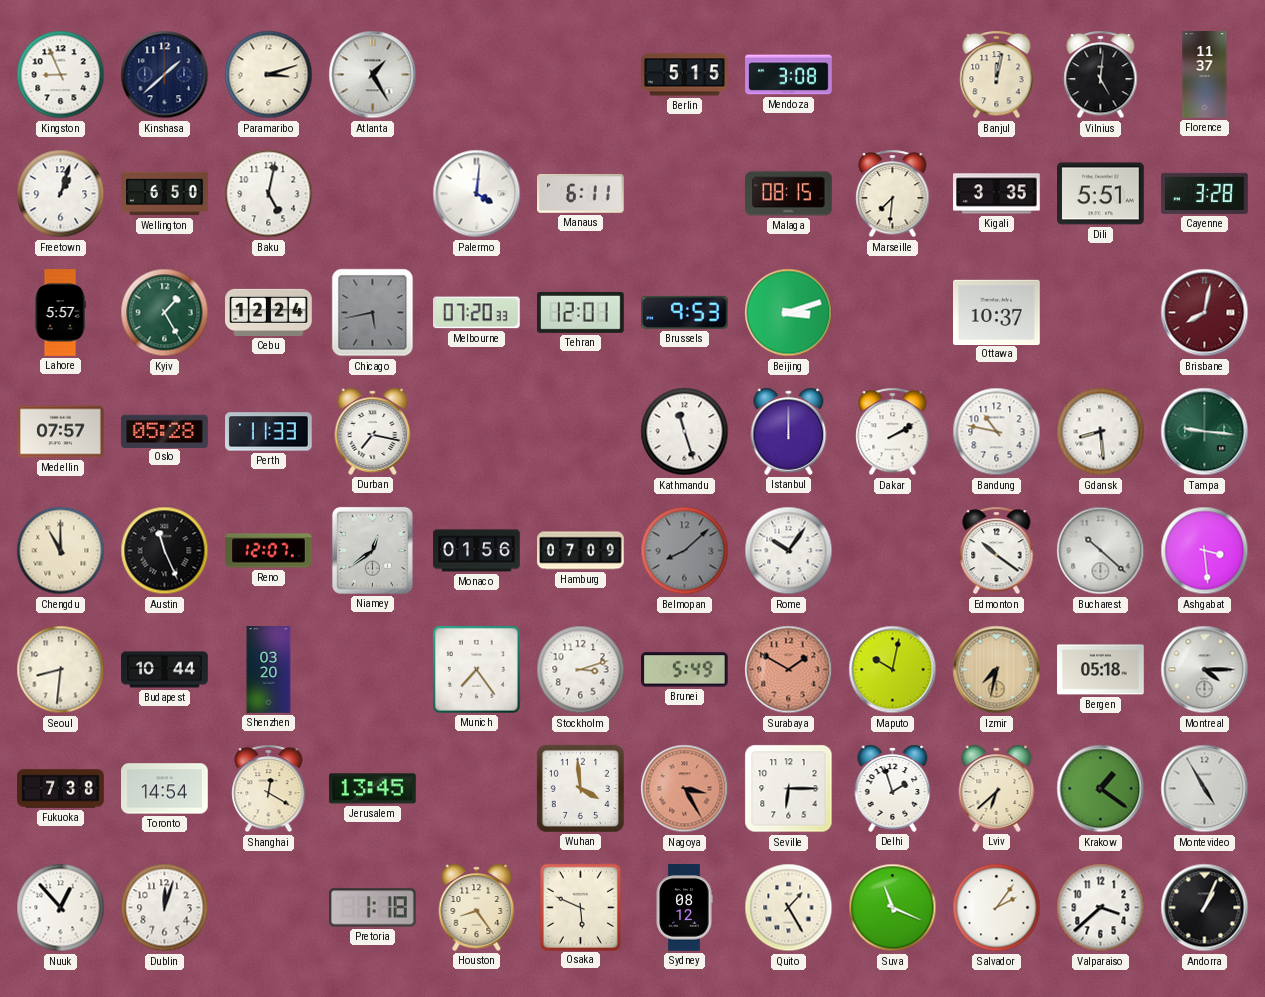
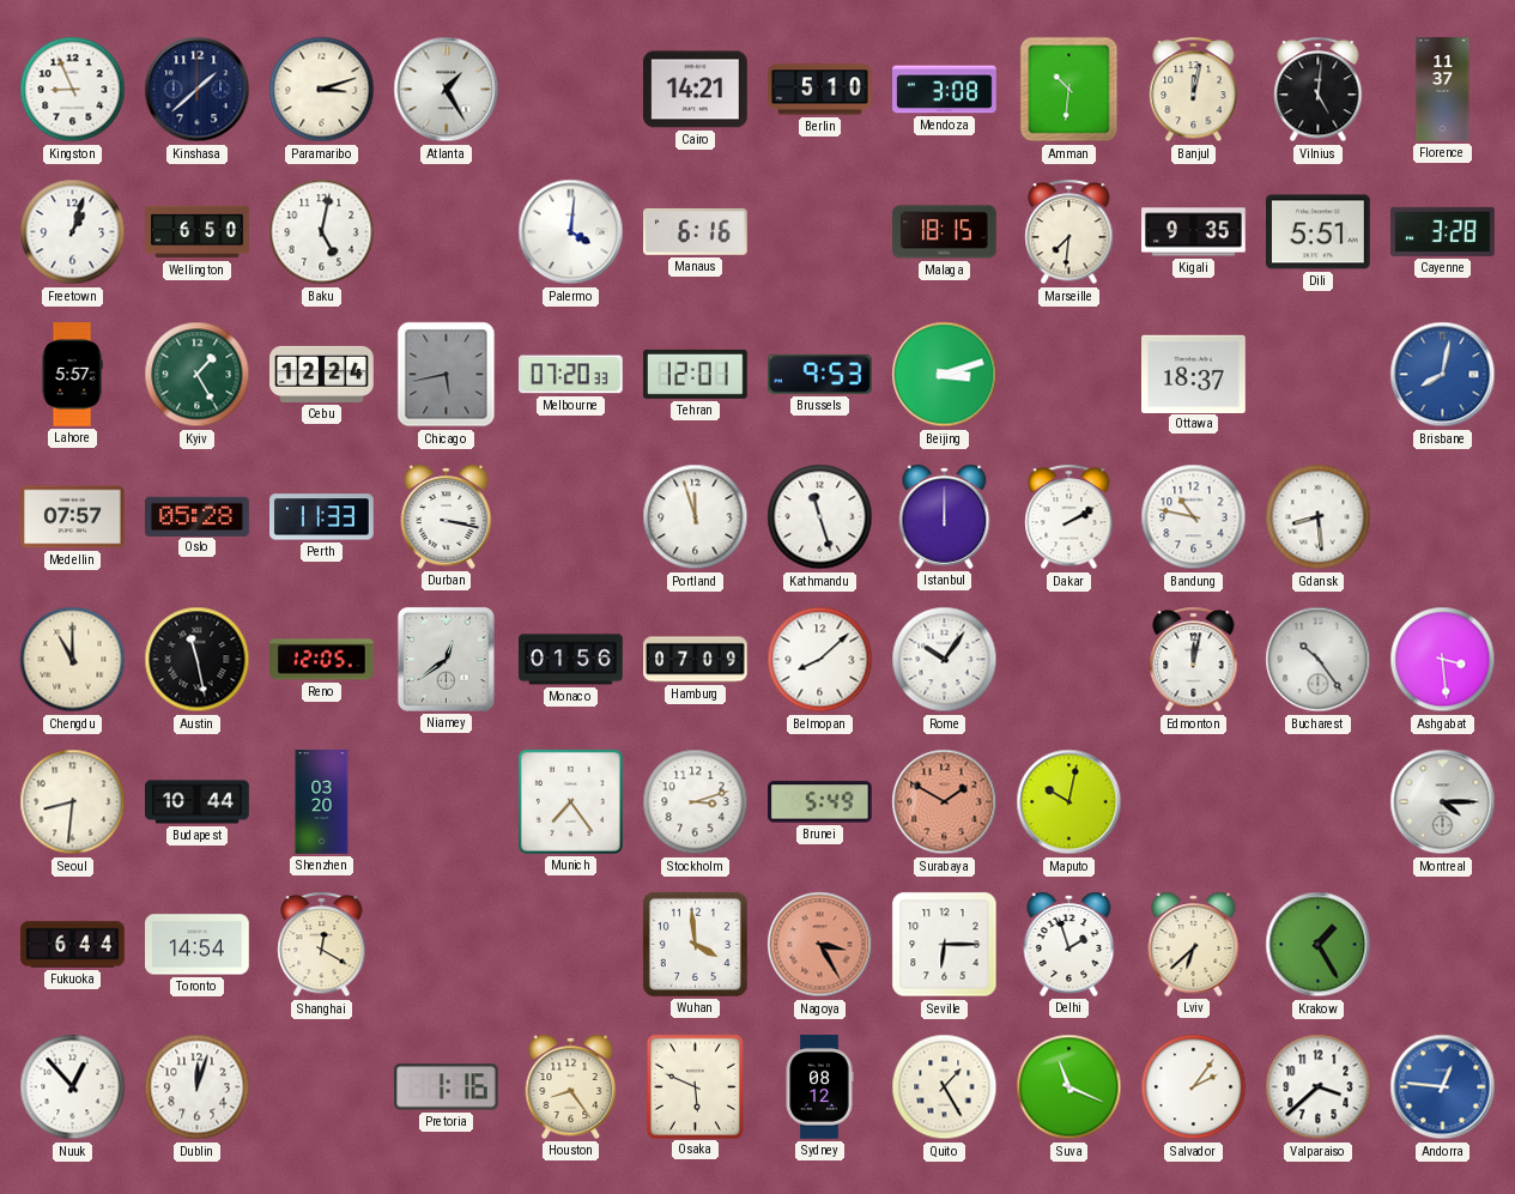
Cairo: none -> 14:21
Berlin: 5:15 -> 5:10
Amman: none -> 10:31
Manaus: 6:11 -> 6:16
Malaga: 08:15 -> 18:15
Kigali: 3:35 -> 9:35
Ottawa: 10:37 -> 18:37
Brisbane dial: burgundy -> blue
Durban: 7:17 -> 3:17
Portland: none -> 11:57
Tampa: 9:16 -> none
Austin: 11:26 -> 11:28
Reno: 12:07 -> 12:05
Belmopan dial: grey -> white
Edmonton: 10:21 -> 12:02
Bucharest: 10:22 -> 10:24
Izmir: 7:32 -> none
Bergen: 05:18 -> none
Fukuoka: 7:38 -> 6:44
Jerusalem: 13:45 -> none
Krakow: 1:21 -> 1:25
Montevideo: 4:55 -> none
Pretoria: 1:18 -> 1:16
Andorra: 1:04 -> 12:46
Andorra dial: black -> blue
